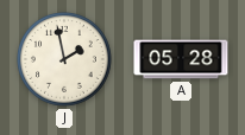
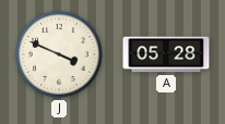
J: 1:58 -> 3:49
